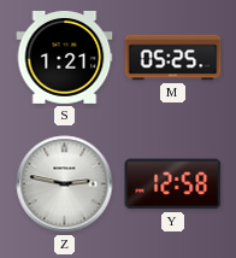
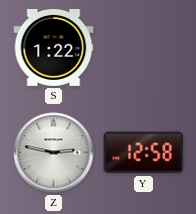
S: 1:21 -> 1:22
M: 05:25 -> none
